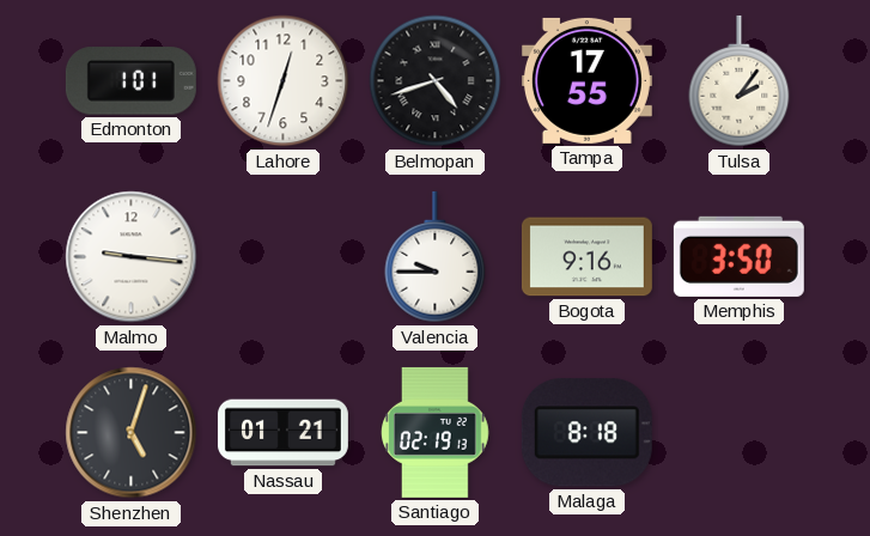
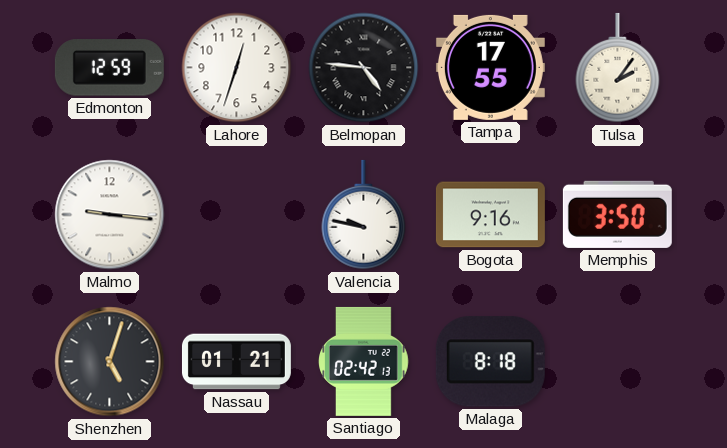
Edmonton: 1:01 -> 12:59
Belmopan: 4:42 -> 4:46
Valencia: 9:45 -> 9:47
Santiago: 02:19 -> 02:42
